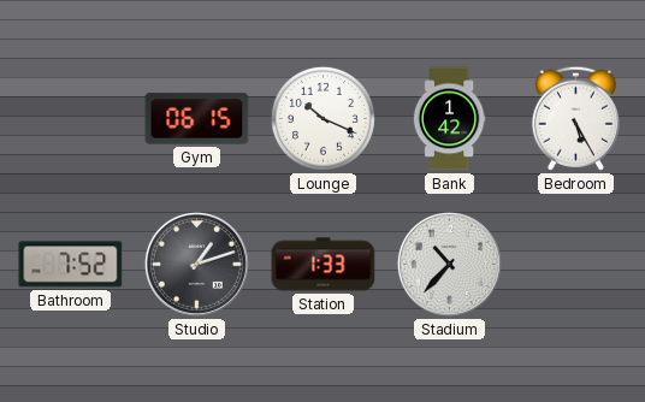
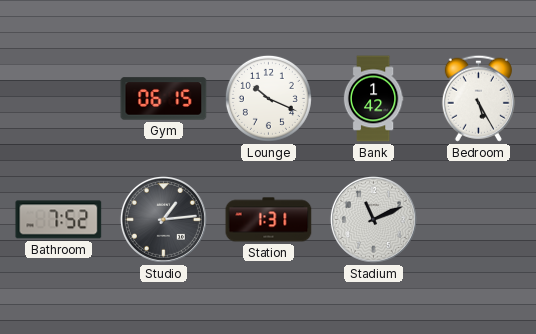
Studio: 1:12 -> 1:14
Station: 1:33 -> 1:31
Stadium: 10:37 -> 11:11
